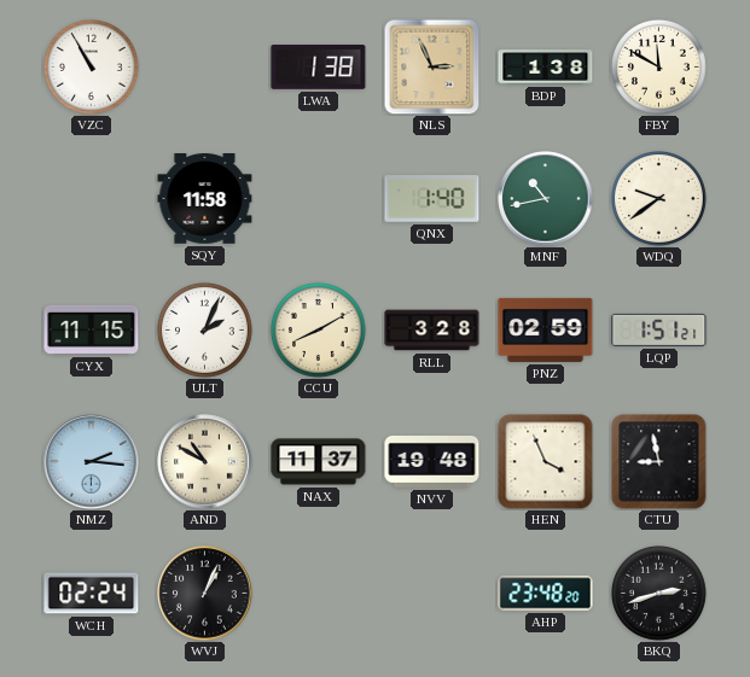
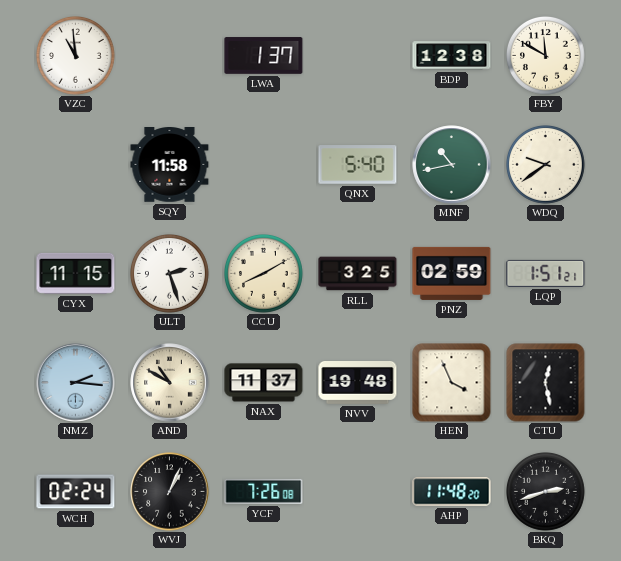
VZC: 10:55 -> 10:59
LWA: 1:38 -> 1:37
NLS: 2:56 -> none
BDP: 1:38 -> 12:38
QNX: 1:40 -> 5:40
ULT: 2:04 -> 2:27
RLL: 3:28 -> 3:25
CTU: 8:58 -> 12:28
YCF: none -> 7:26
AHP: 23:48 -> 11:48
